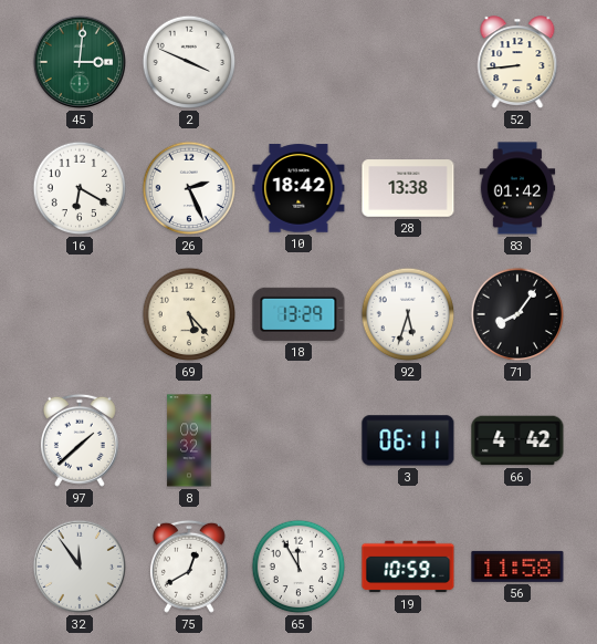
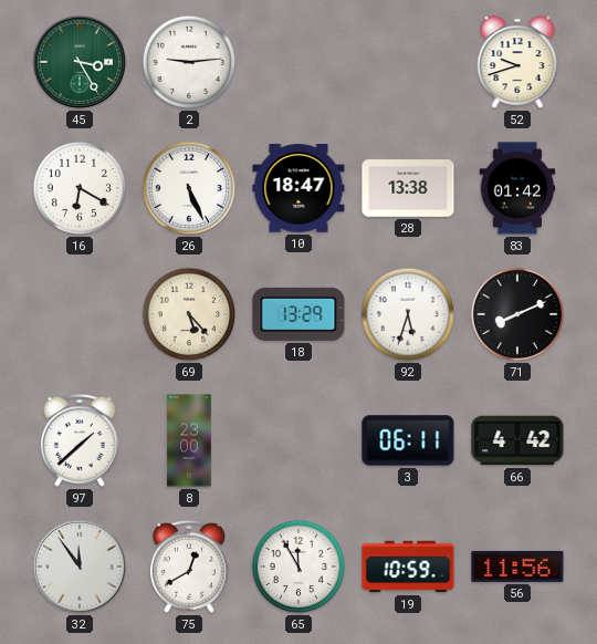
45: 3:01 -> 3:25
2: 3:49 -> 9:14
52: 8:44 -> 9:42
26: 2:26 -> 5:26
10: 18:42 -> 18:47
71: 8:06 -> 8:11
8: 09:32 -> 23:00
56: 11:58 -> 11:56
